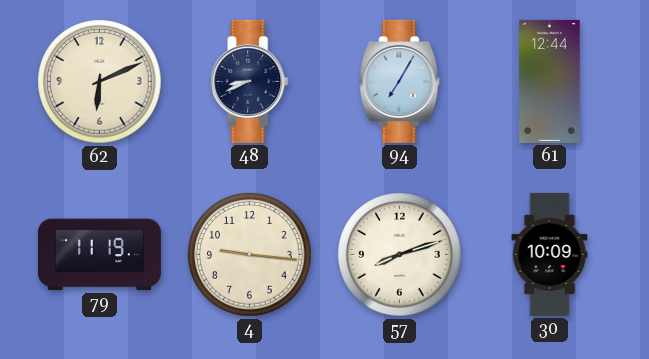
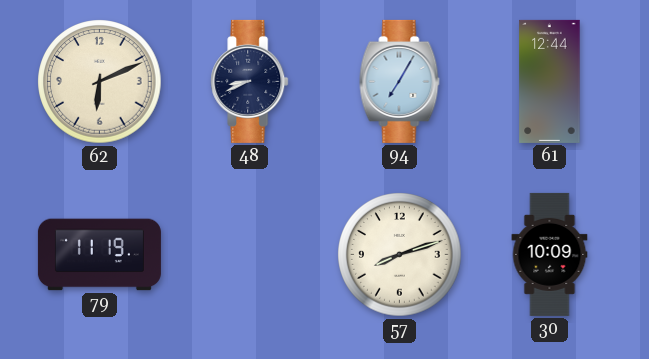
4: 9:16 -> none
